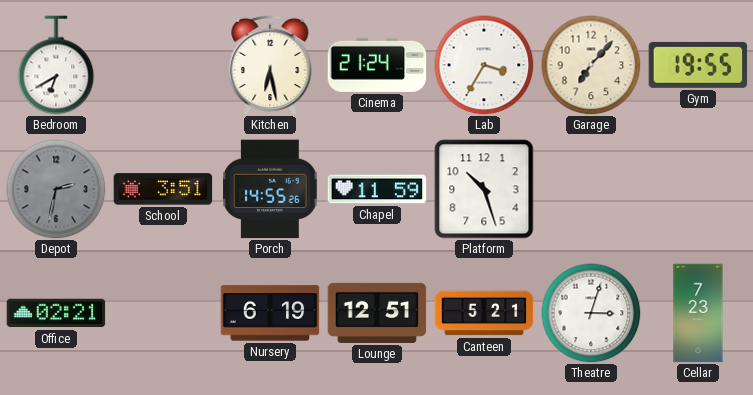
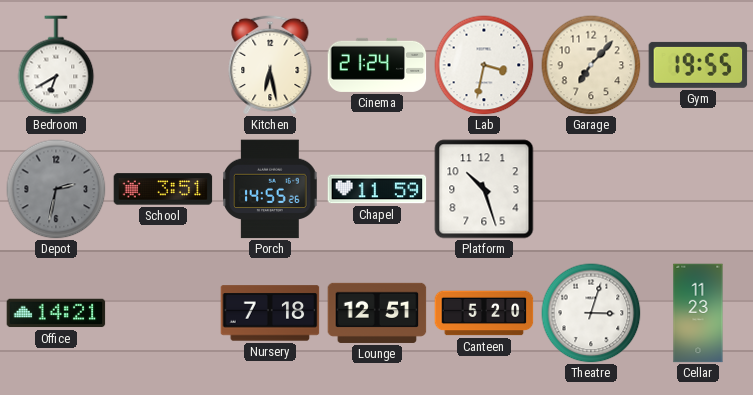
Lab: 3:35 -> 3:32
Office: 02:21 -> 14:21
Nursery: 6:19 -> 7:18
Canteen: 5:21 -> 5:20
Cellar: 7:23 -> 11:23
